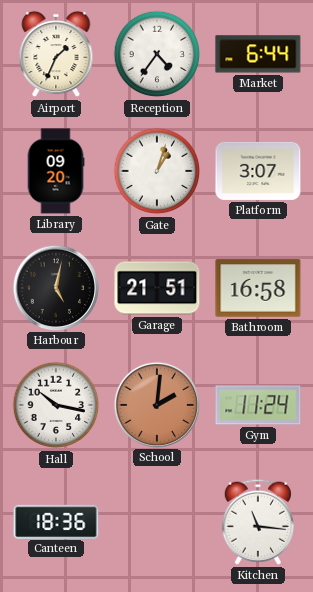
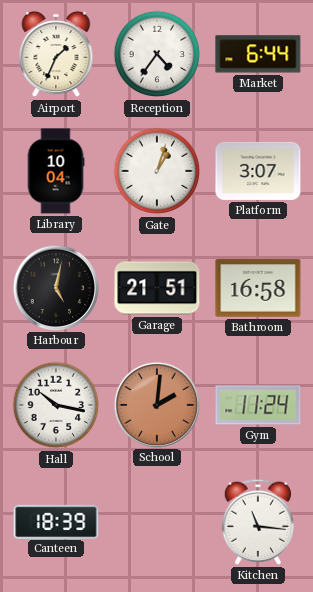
Library: 09:20 -> 10:04
Canteen: 18:36 -> 18:39
